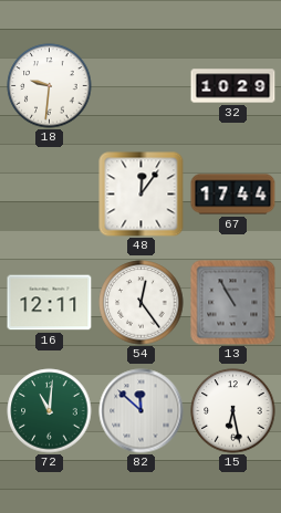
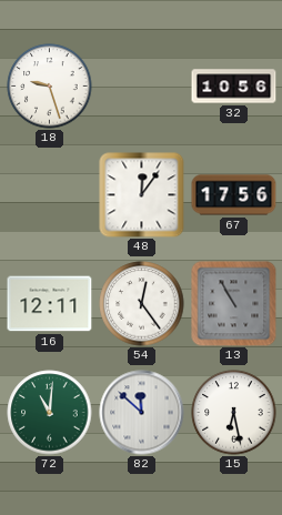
18: 9:31 -> 9:27
32: 10:29 -> 10:56
67: 17:44 -> 17:56
